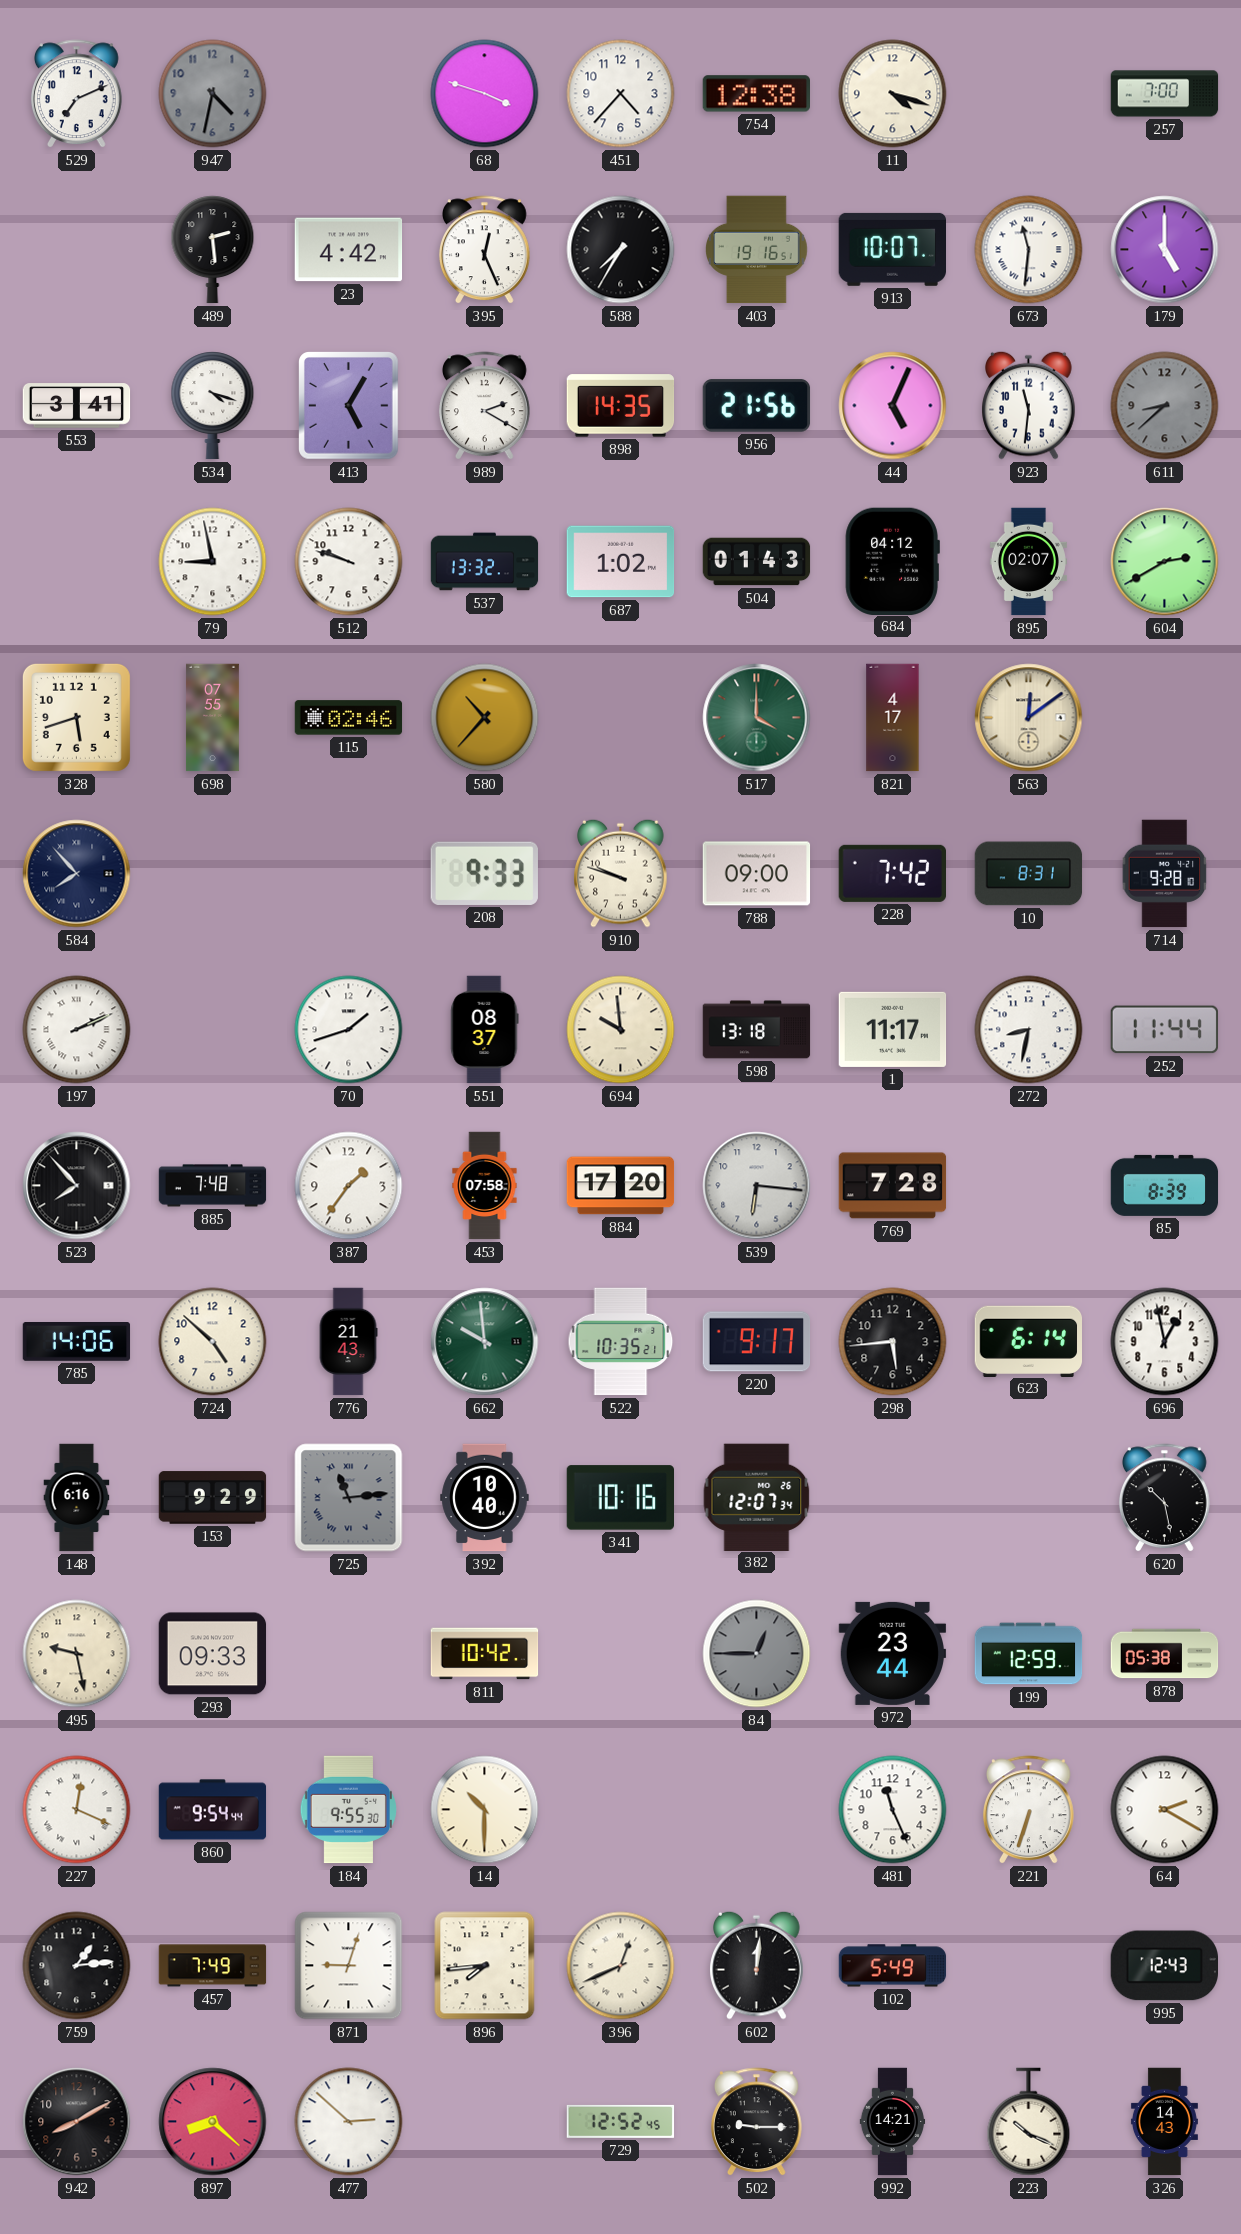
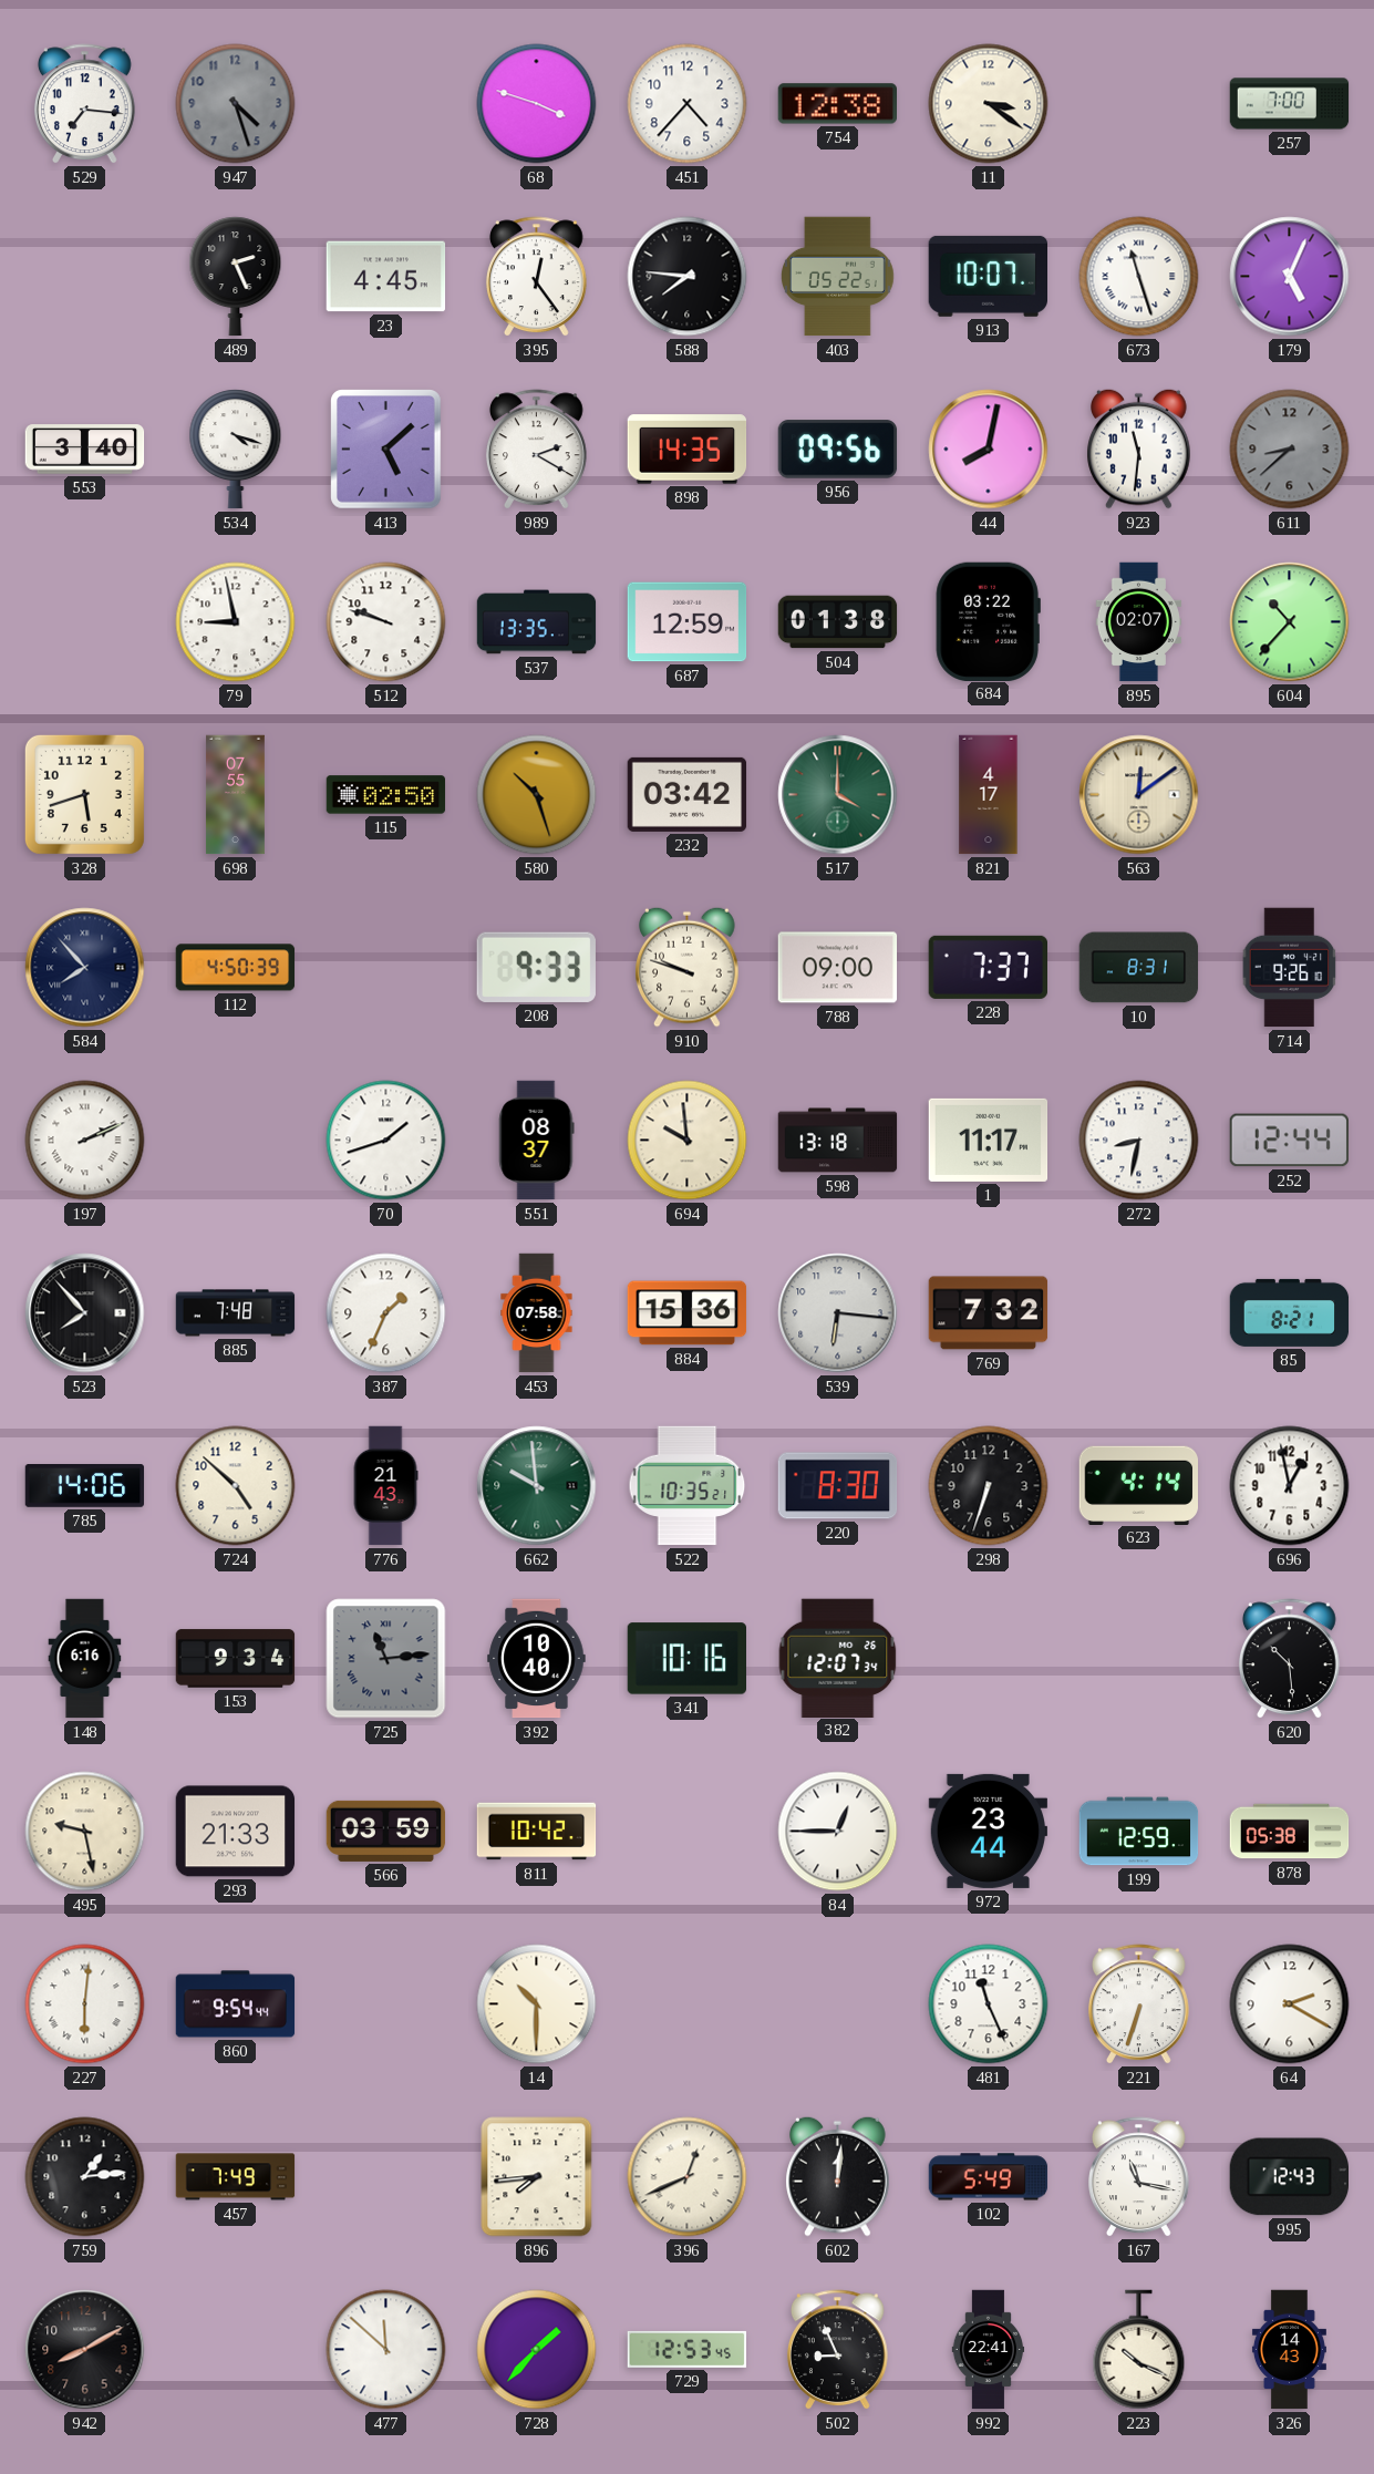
529: 7:11 -> 7:16
947: 4:32 -> 4:27
11: 4:18 -> 3:21
489: 2:29 -> 2:26
23: 4:42 -> 4:45
395: 12:26 -> 12:24
588: 7:35 -> 7:46
403: 19:16 -> 05:22
673: 11:31 -> 11:27
179: 5:00 -> 5:04
553: 3:41 -> 3:40
413: 5:05 -> 5:08
956: 21:56 -> 09:56
44: 5:04 -> 8:02
537: 13:32 -> 13:35
687: 1:02 -> 12:59
504: 01:43 -> 01:38
684: 04:12 -> 03:22
604: 2:40 -> 10:37
115: 02:46 -> 02:50
580: 10:37 -> 10:27
232: none -> 03:42
112: none -> 4:50
228: 7:42 -> 7:37
714: 9:28 -> 9:26
252: 11:44 -> 12:44
387: 1:36 -> 1:34
884: 17:20 -> 15:36
769: 7:28 -> 7:32
85: 8:39 -> 8:21
220: 9:17 -> 8:30
298: 5:44 -> 6:33
623: 6:14 -> 4:14
153: 9:29 -> 9:34
620: 10:28 -> 10:29
293: 09:33 -> 21:33
566: none -> 03:59
84 dial: grey -> white
227: 12:19 -> 6:01
184: 9:55 -> none
871: 9:03 -> none
167: none -> 11:17
897: 8:22 -> none
477: 2:52 -> 11:52
728: none -> 1:37
729: 12:52 -> 12:53
502: 9:15 -> 8:56
992: 14:21 -> 22:41
